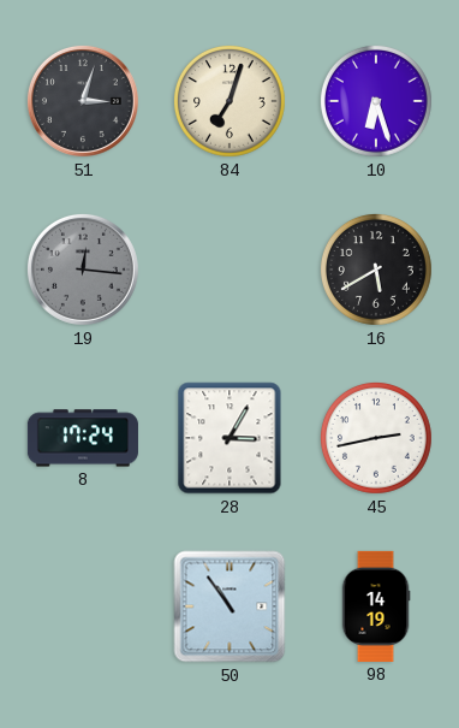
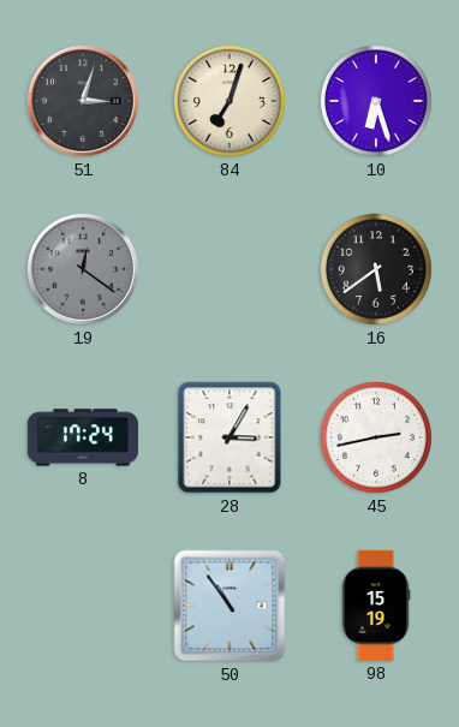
19: 12:16 -> 12:21
16: 5:40 -> 5:39
98: 14:19 -> 15:19
